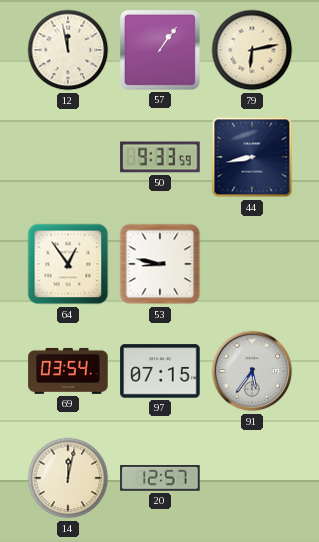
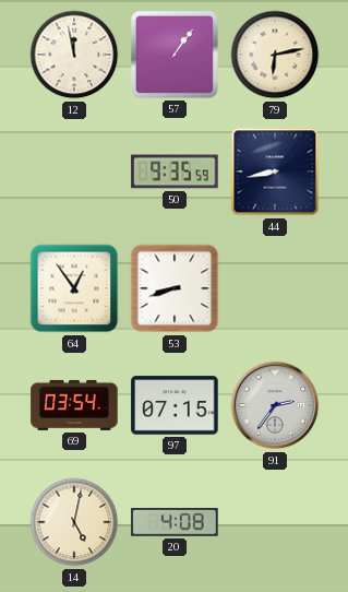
50: 9:33 -> 9:35
53: 8:47 -> 8:42
91: 5:36 -> 2:36
14: 12:02 -> 5:02
20: 12:57 -> 4:08
